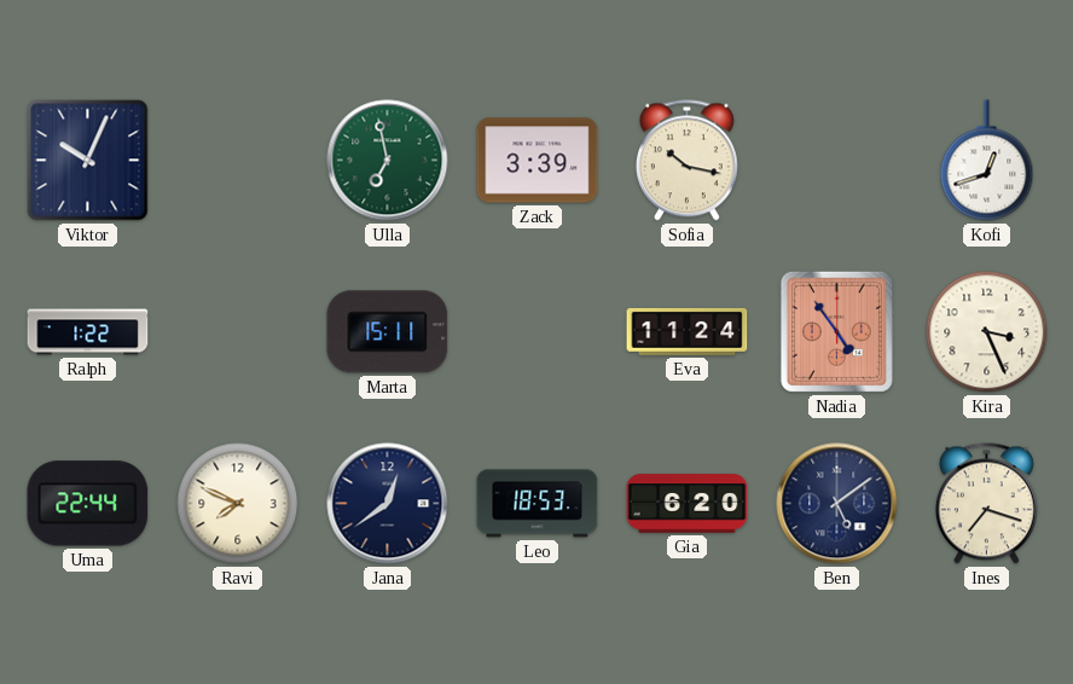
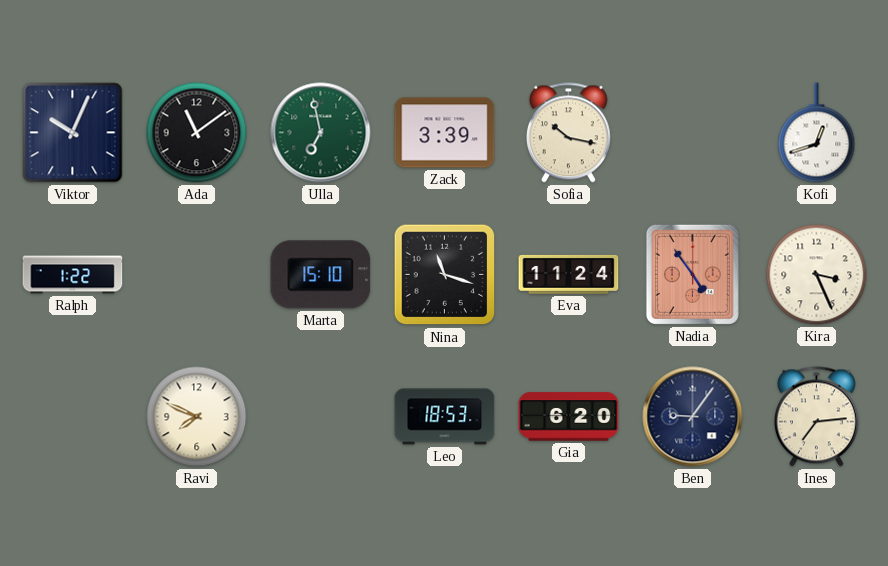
Ada: none -> 11:09
Marta: 15:11 -> 15:10
Nina: none -> 11:18
Uma: 22:44 -> none
Jana: 12:39 -> none
Ben: 5:09 -> 9:06
Ines: 7:18 -> 7:14
